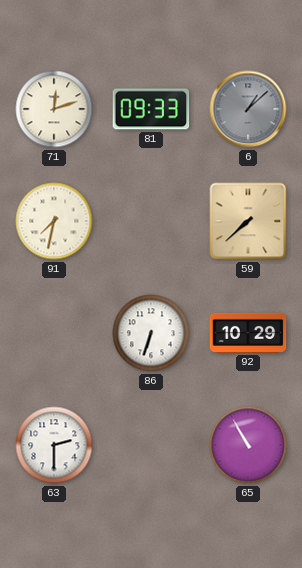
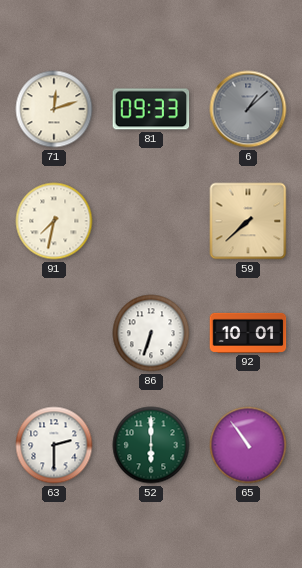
92: 10:29 -> 10:01
52: none -> 6:00
65: 10:55 -> 10:54
